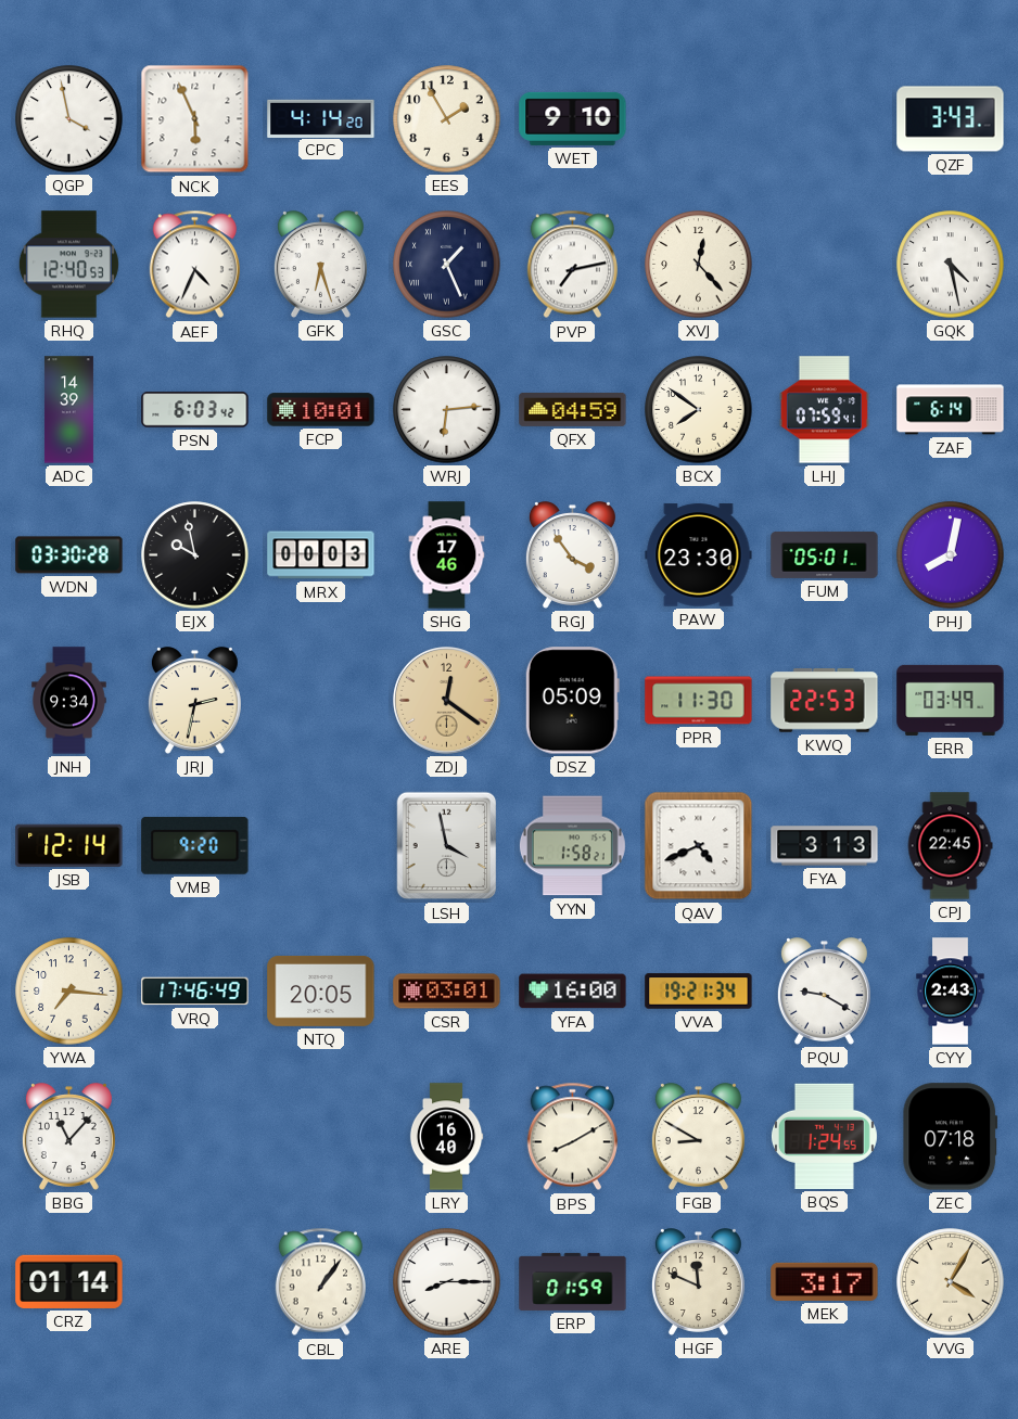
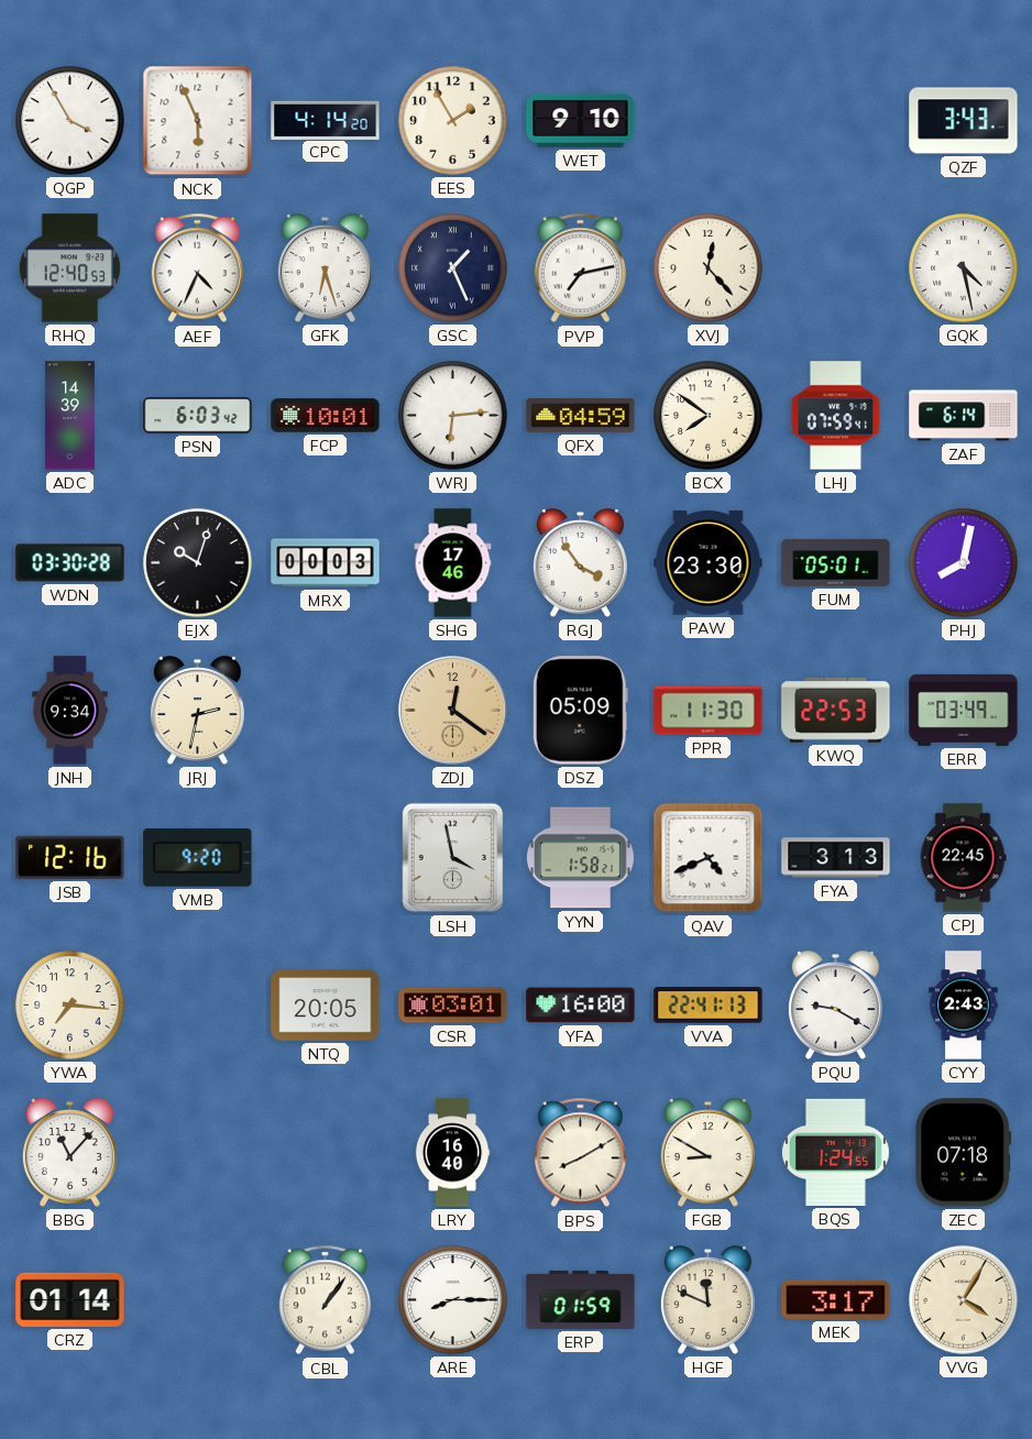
QGP: 3:58 -> 3:55
EJX: 9:58 -> 10:03
JSB: 12:14 -> 12:16
VRQ: 17:46 -> none
VVA: 19:21 -> 22:41
